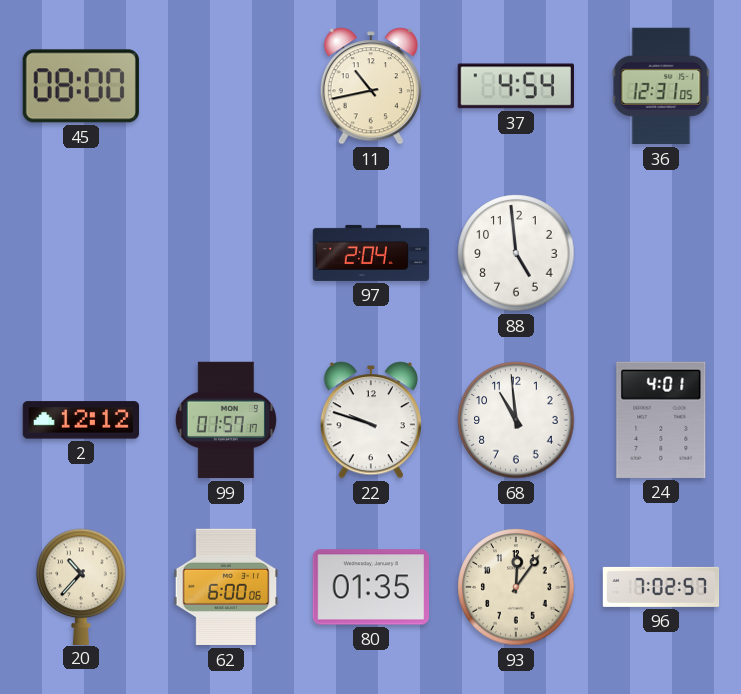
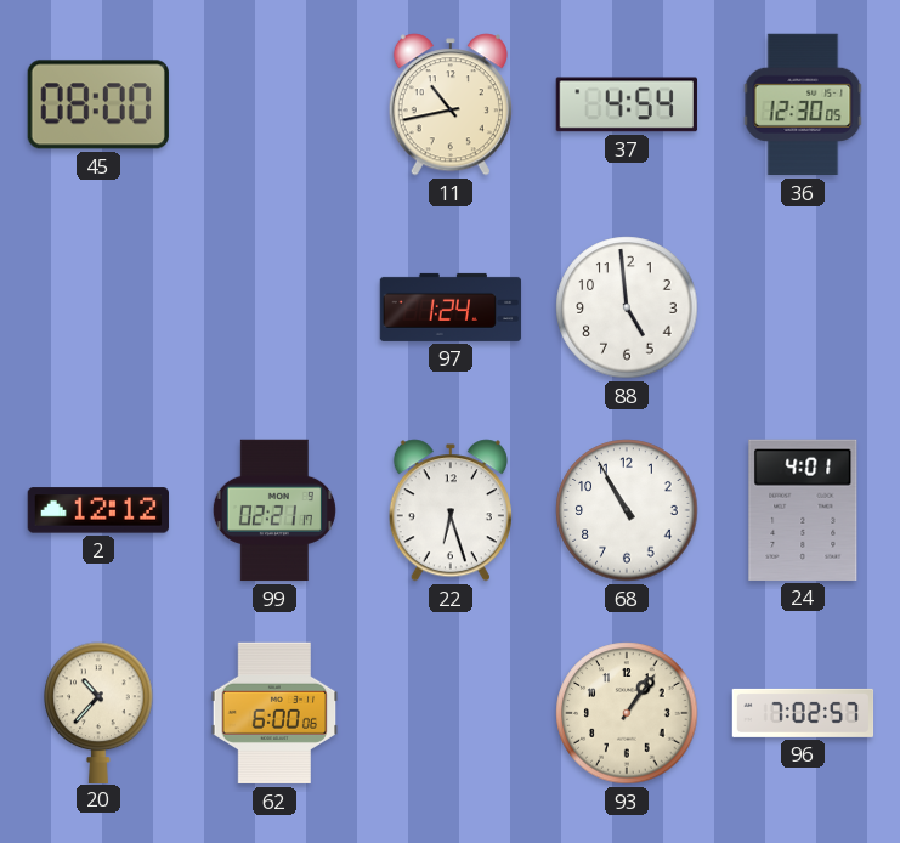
36: 12:31 -> 12:30
97: 2:04 -> 1:24
99: 01:57 -> 02:21
22: 9:48 -> 6:27
68: 10:59 -> 10:55
80: 01:35 -> none
93: 12:06 -> 1:06
